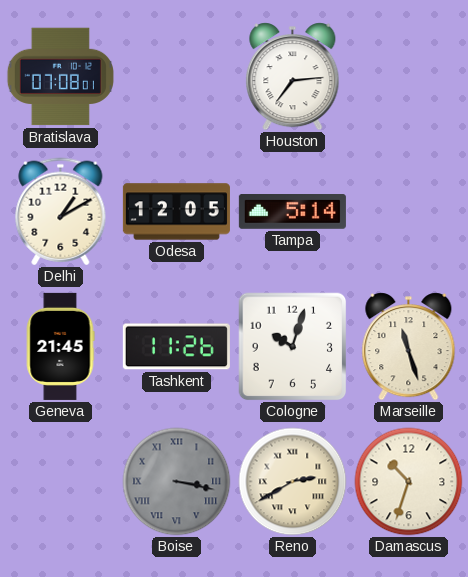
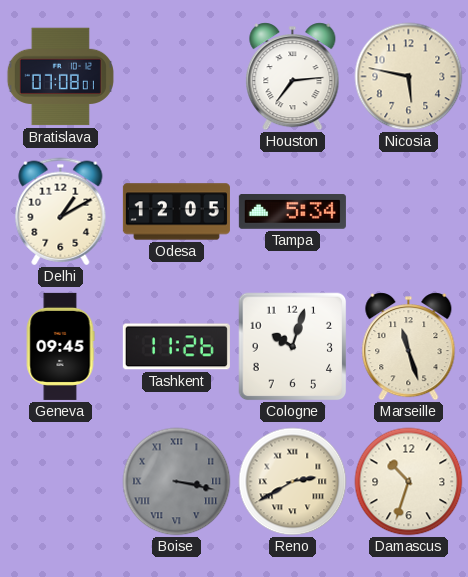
Nicosia: none -> 5:47
Tampa: 5:14 -> 5:34
Geneva: 21:45 -> 09:45
